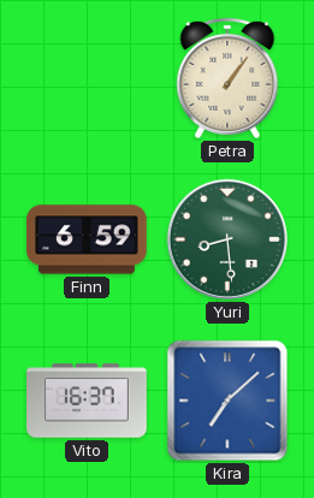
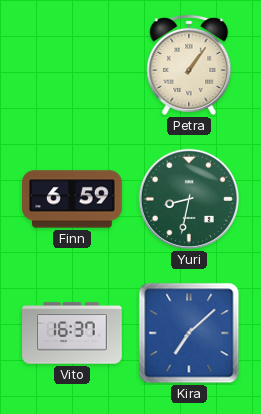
Yuri: 8:29 -> 8:32
